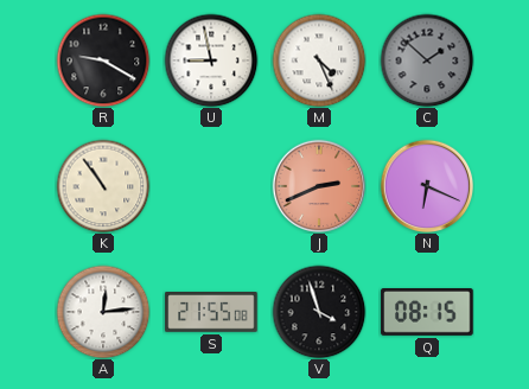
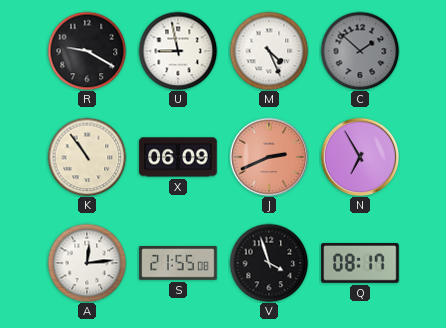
X: none -> 06:09
N: 6:19 -> 6:55
Q: 08:15 -> 08:17
